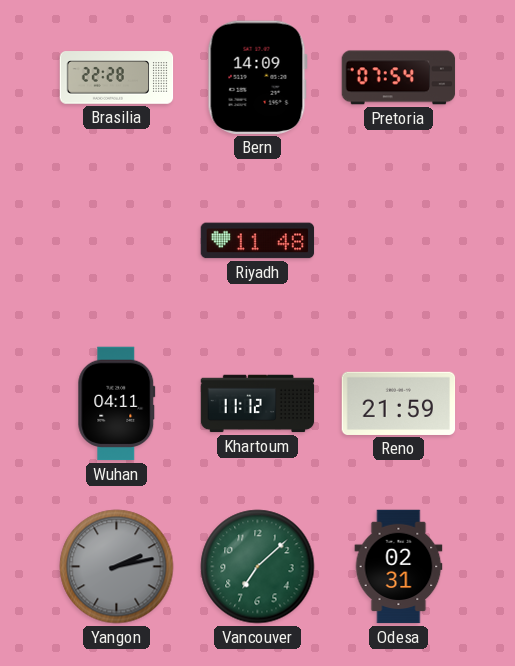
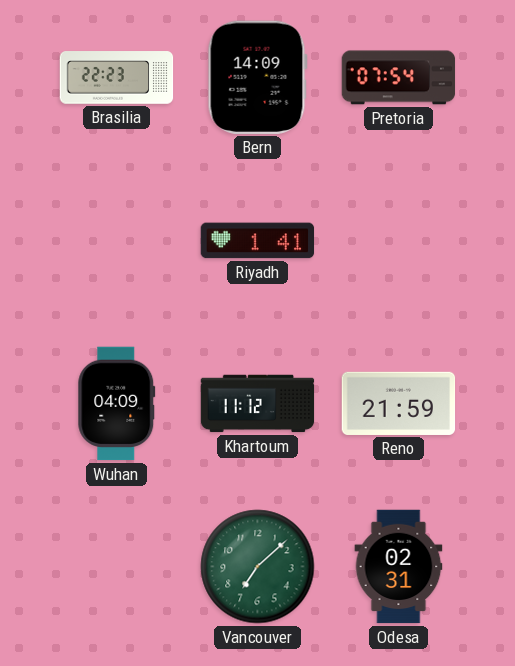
Brasilia: 22:28 -> 22:23
Riyadh: 11:48 -> 1:41
Wuhan: 04:11 -> 04:09
Yangon: 2:13 -> none
